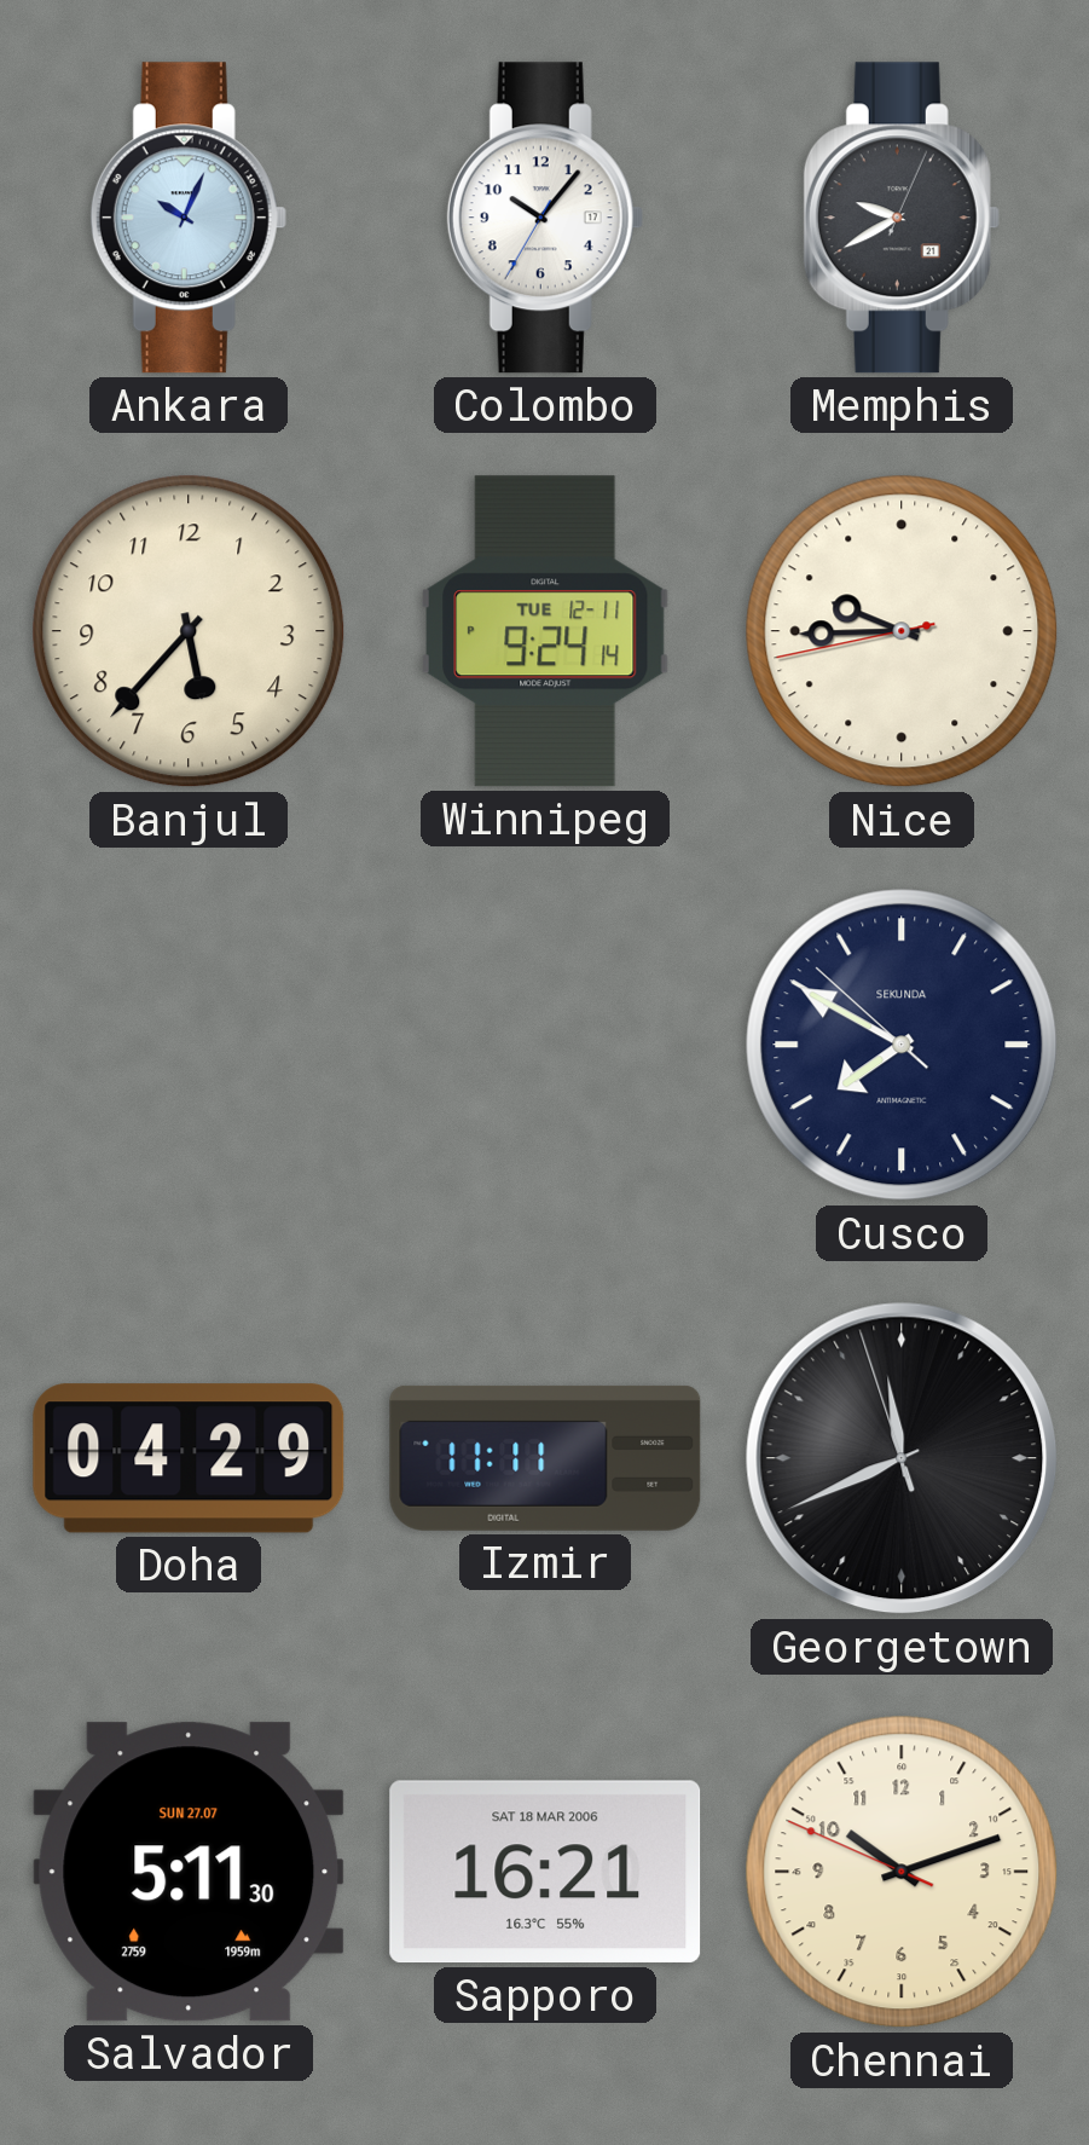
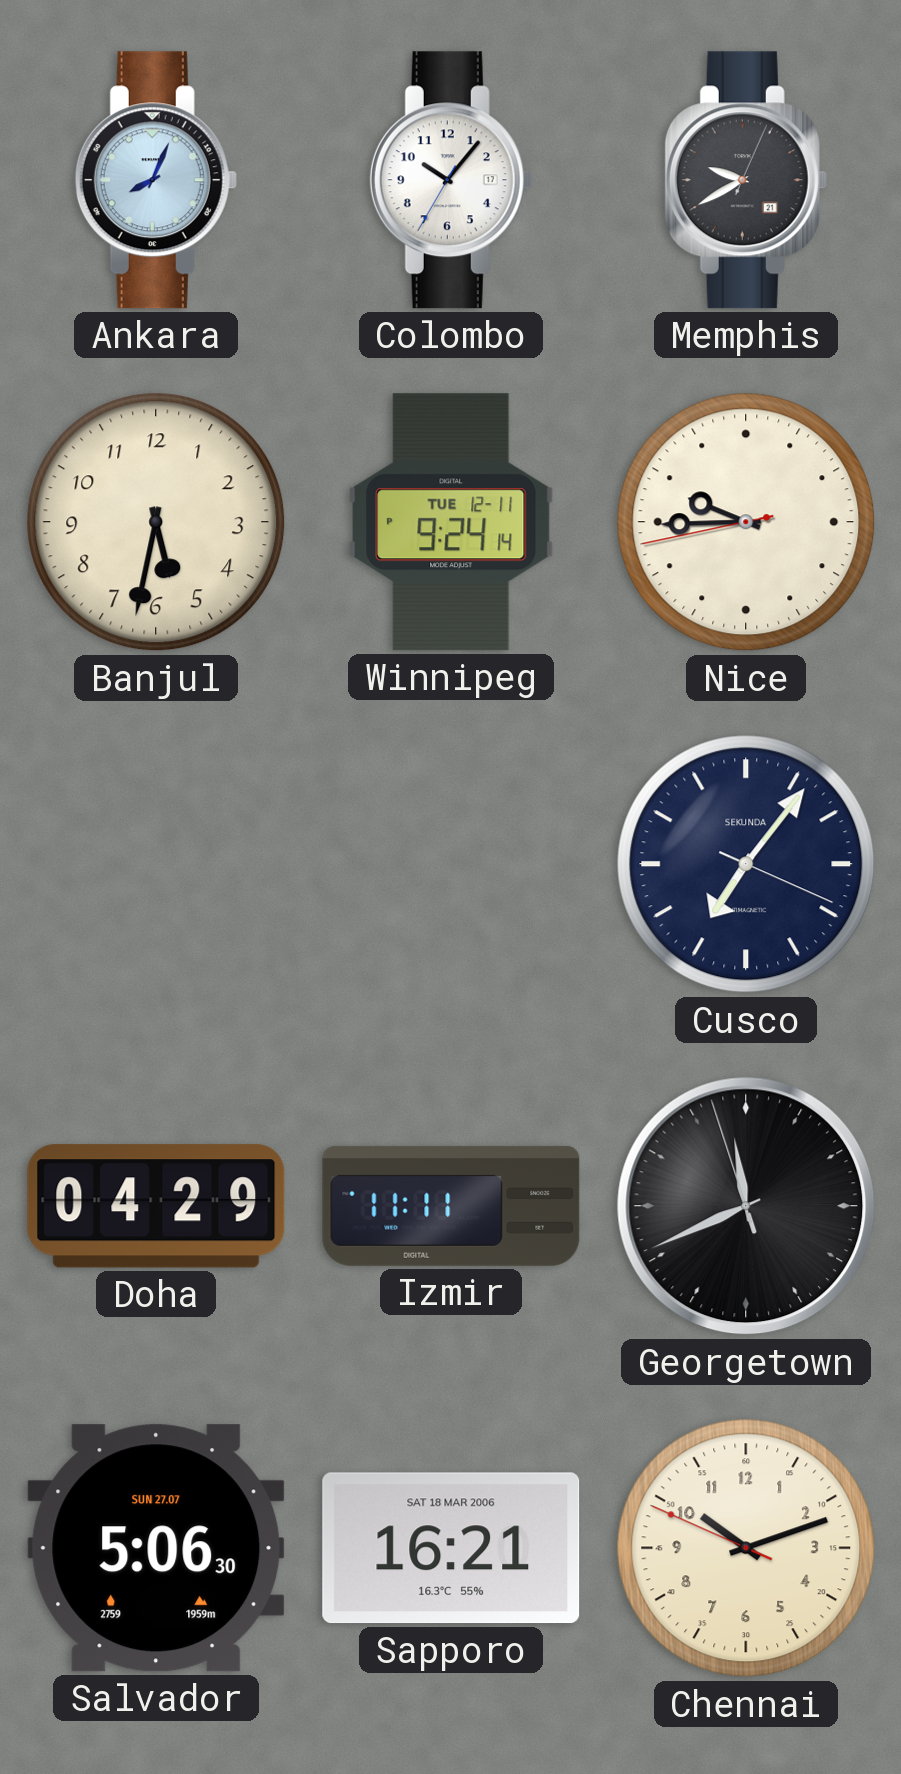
Ankara: 10:04 -> 8:04
Banjul: 5:37 -> 5:32
Cusco: 7:49 -> 7:06
Salvador: 5:11 -> 5:06
